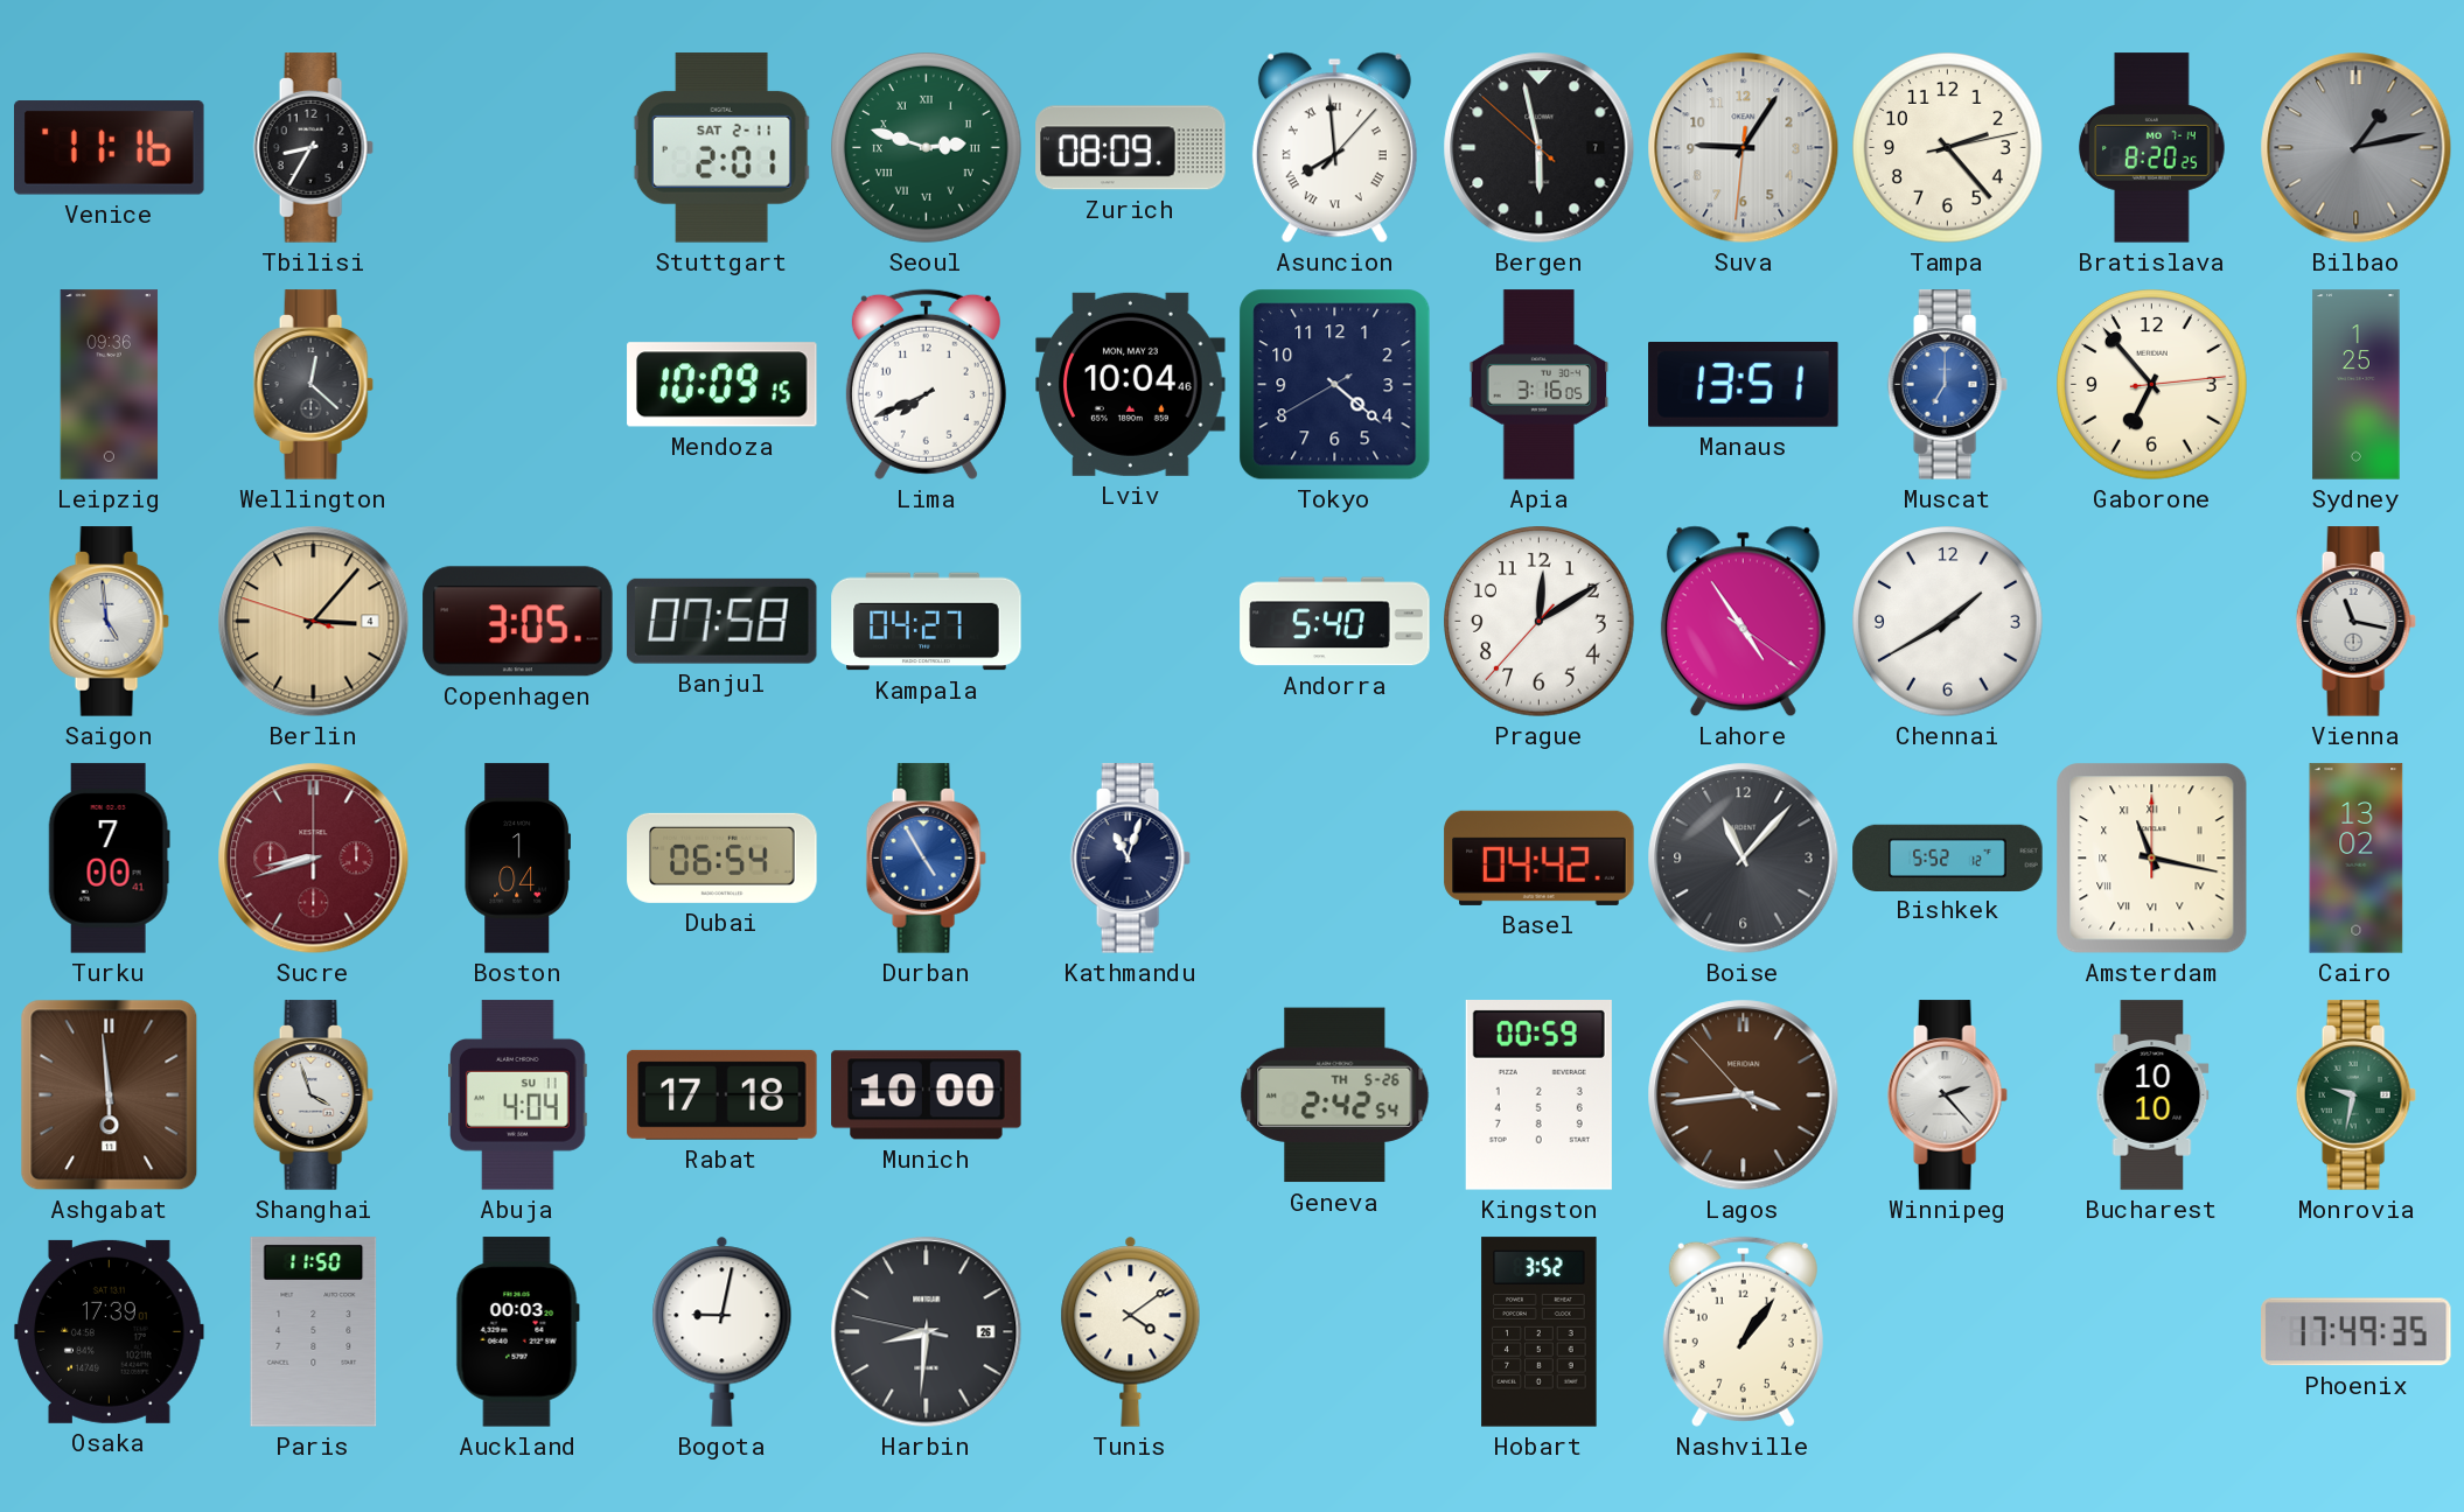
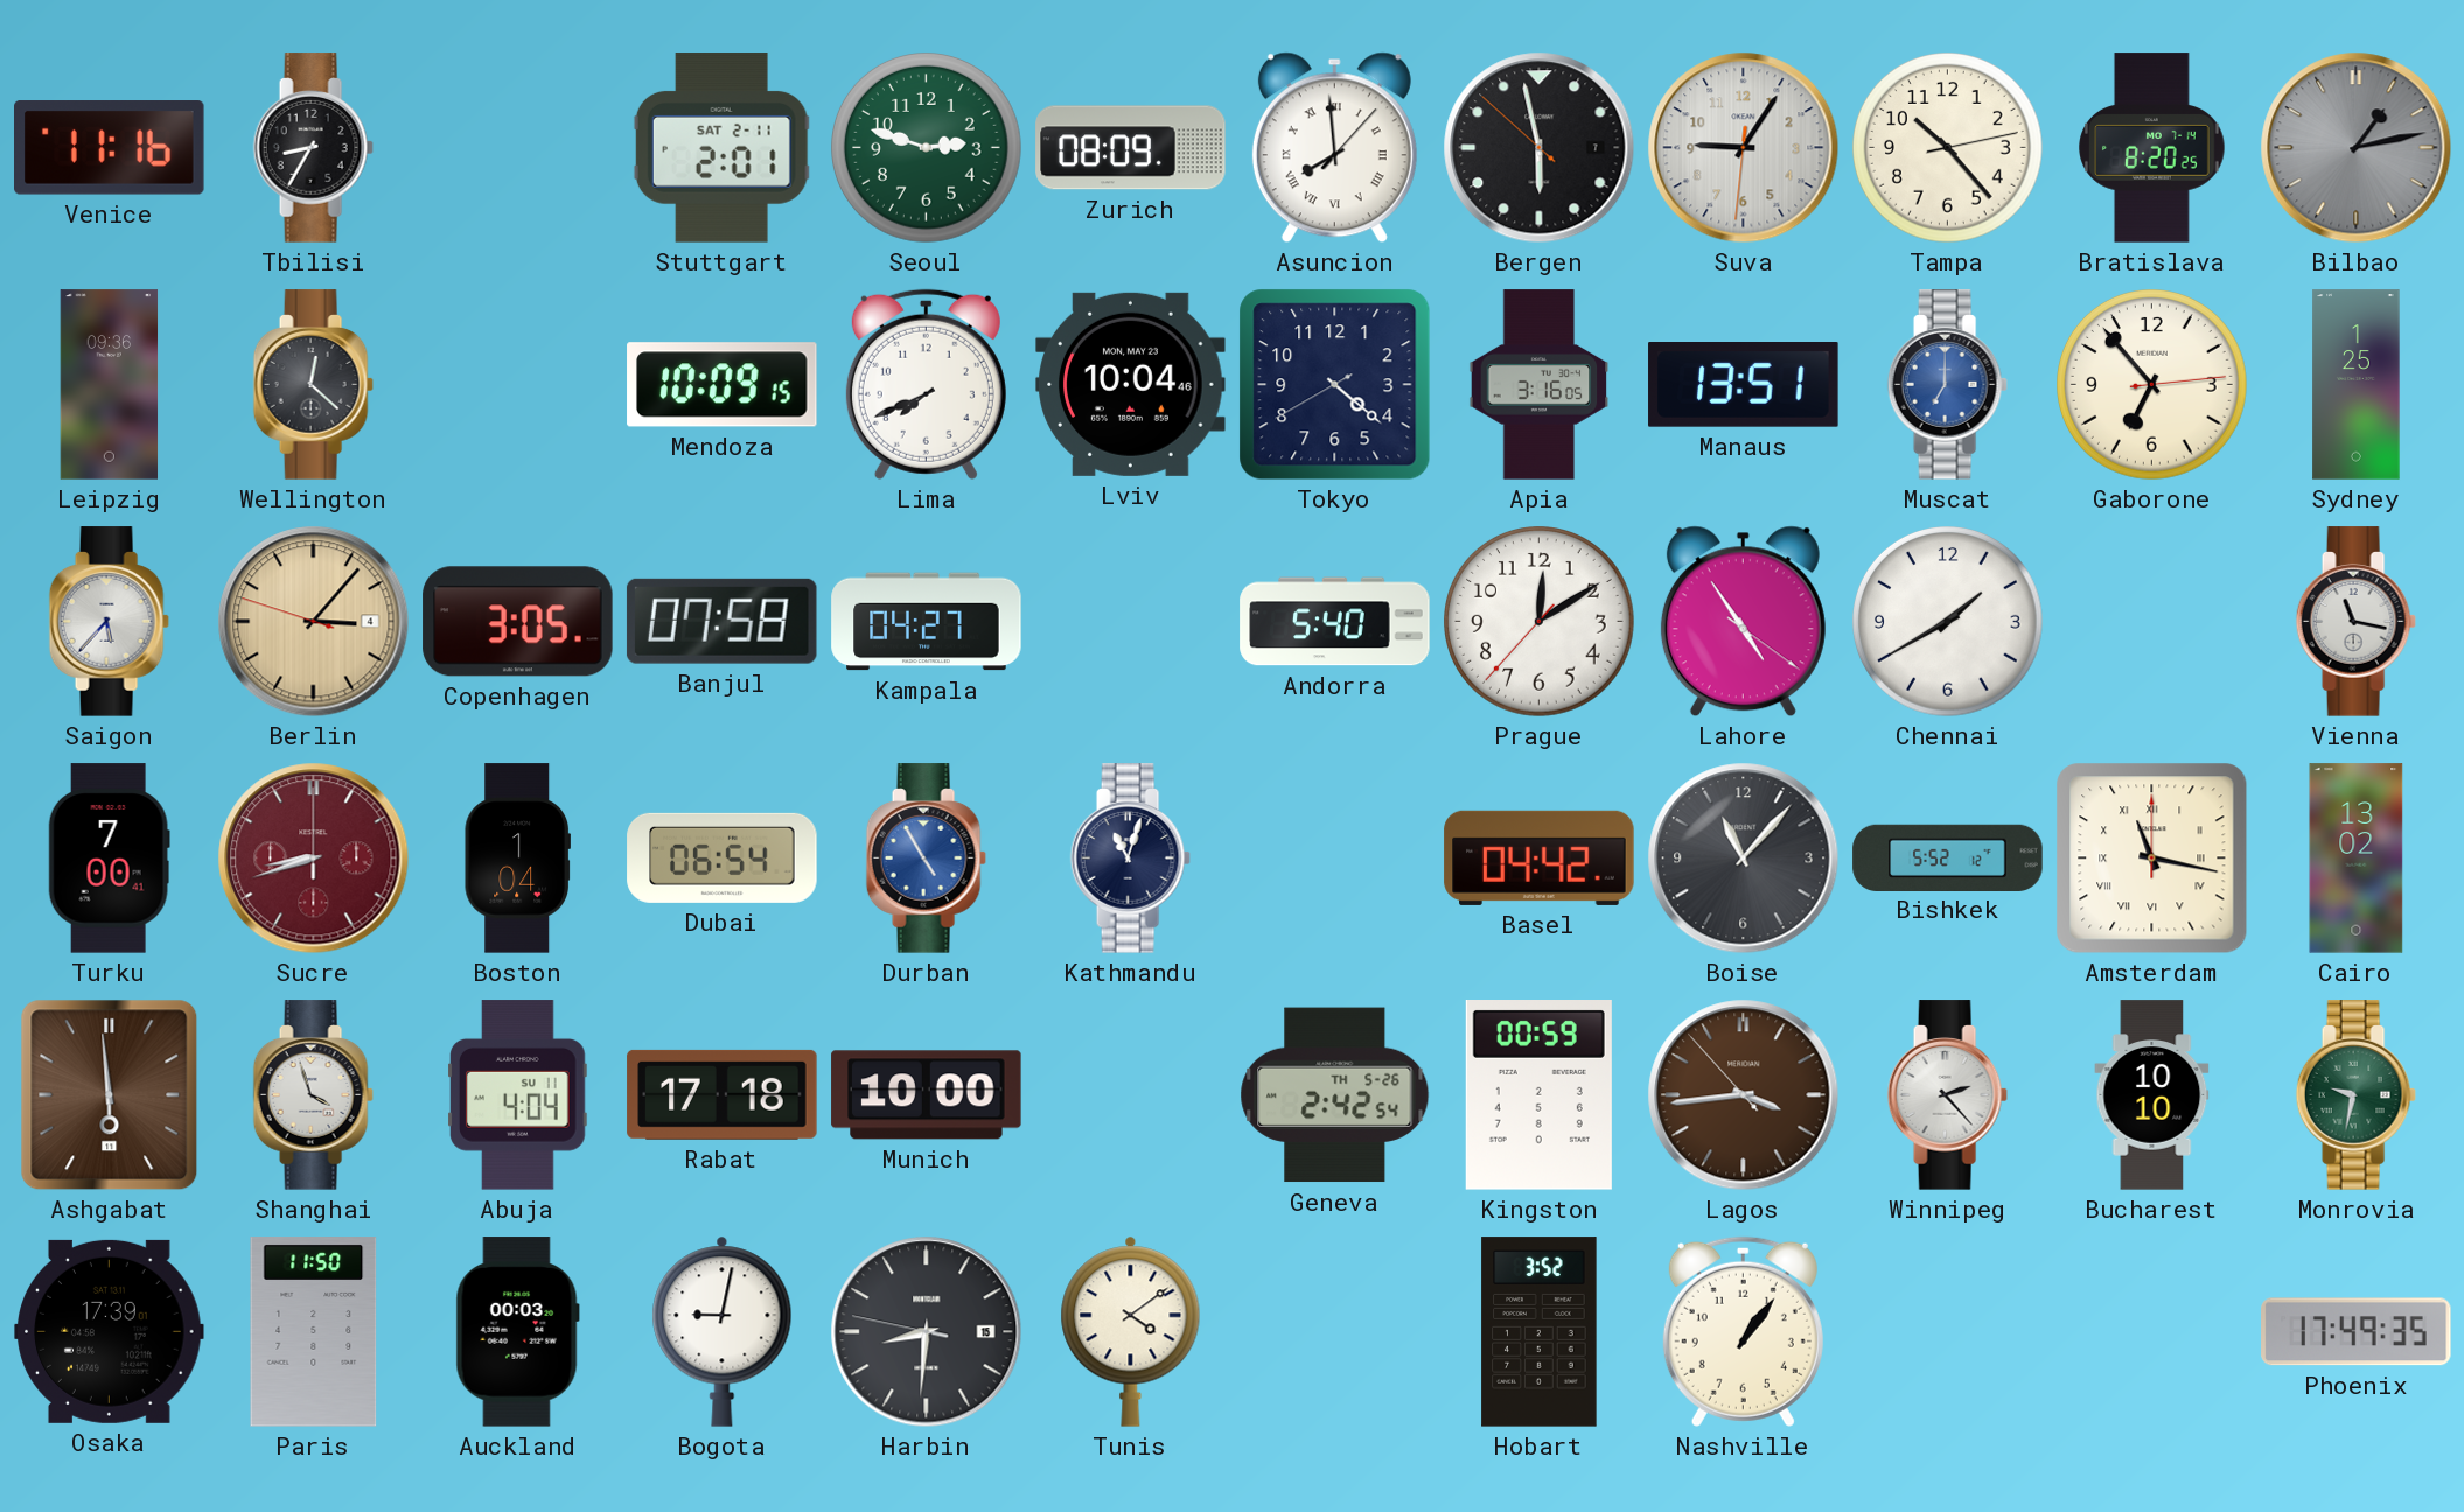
Seoul numerals: Roman -> Arabic
Tampa: 2:23 -> 10:23
Saigon: 4:59 -> 5:37
Harbin date: 26 -> 15
